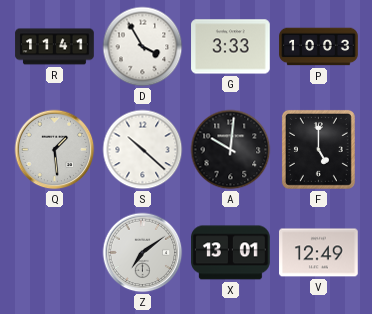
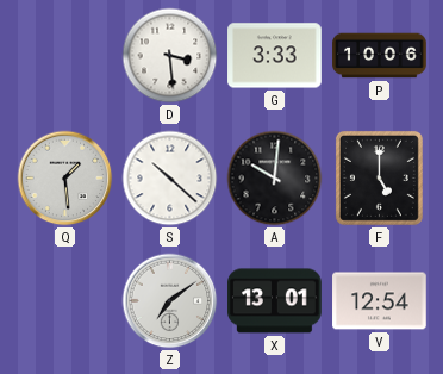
R: 11:41 -> none
D: 3:55 -> 3:29
P: 10:03 -> 10:06
V: 12:49 -> 12:54
